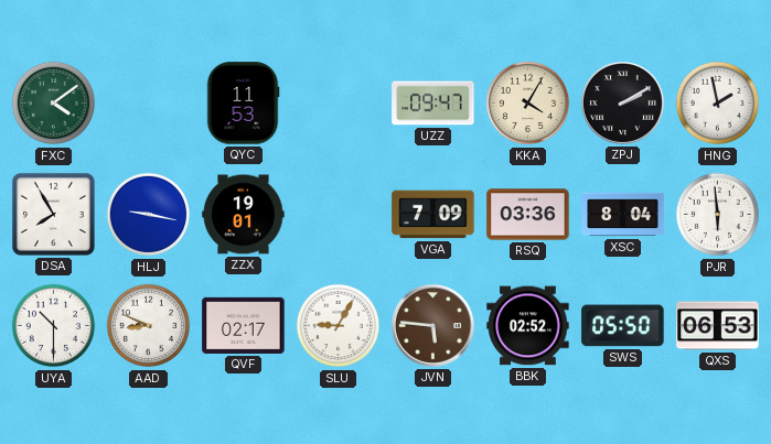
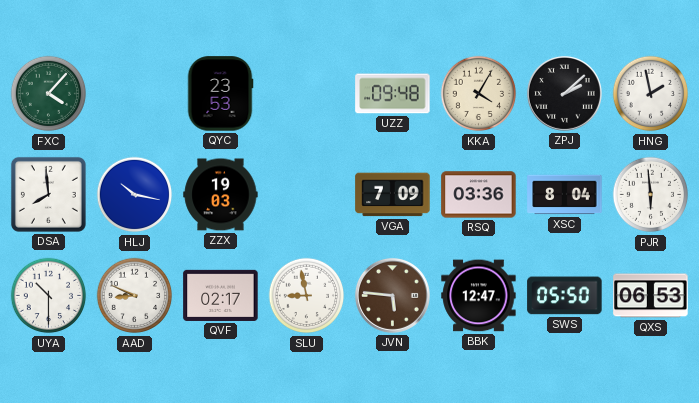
FXC: 4:09 -> 4:07
QYC: 11:53 -> 23:53
UZZ: 09:47 -> 09:48
ZPJ: 2:10 -> 2:08
DSA: 7:55 -> 7:59
HLJ: 9:17 -> 10:17
ZZX: 19:01 -> 19:03
SLU: 9:05 -> 8:58
BBK: 02:52 -> 12:47
